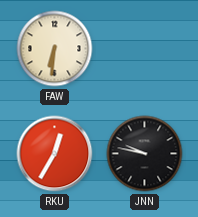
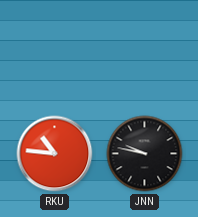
FAW: 6:31 -> none
RKU: 12:35 -> 10:46
